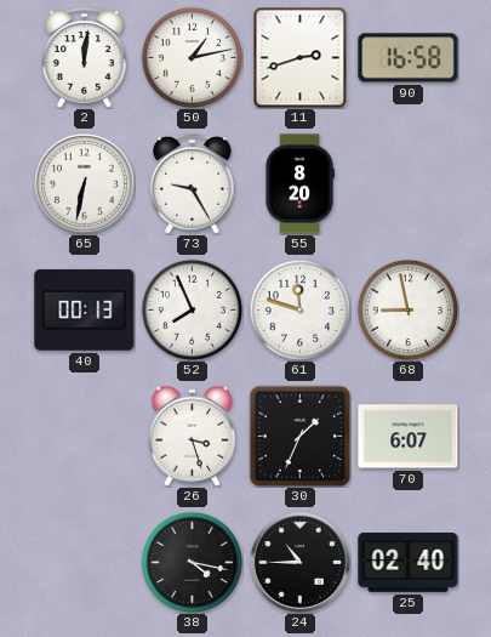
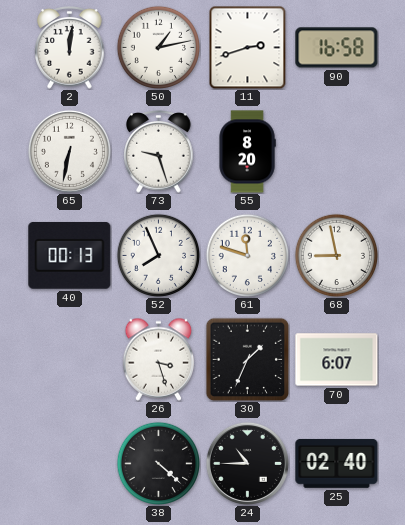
73: 9:25 -> 9:27
38: 4:17 -> 4:22
